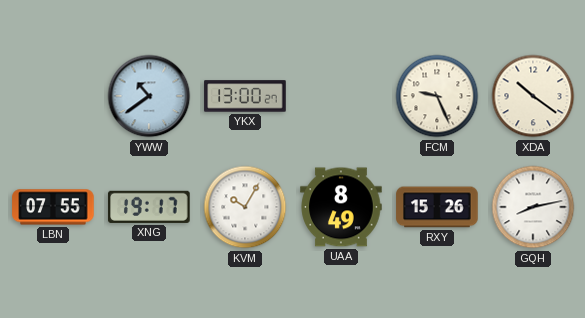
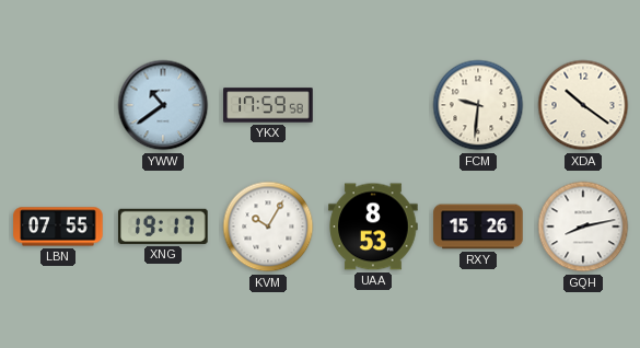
YKX: 13:00 -> 17:59
FCM: 9:26 -> 9:31
UAA: 8:49 -> 8:53
